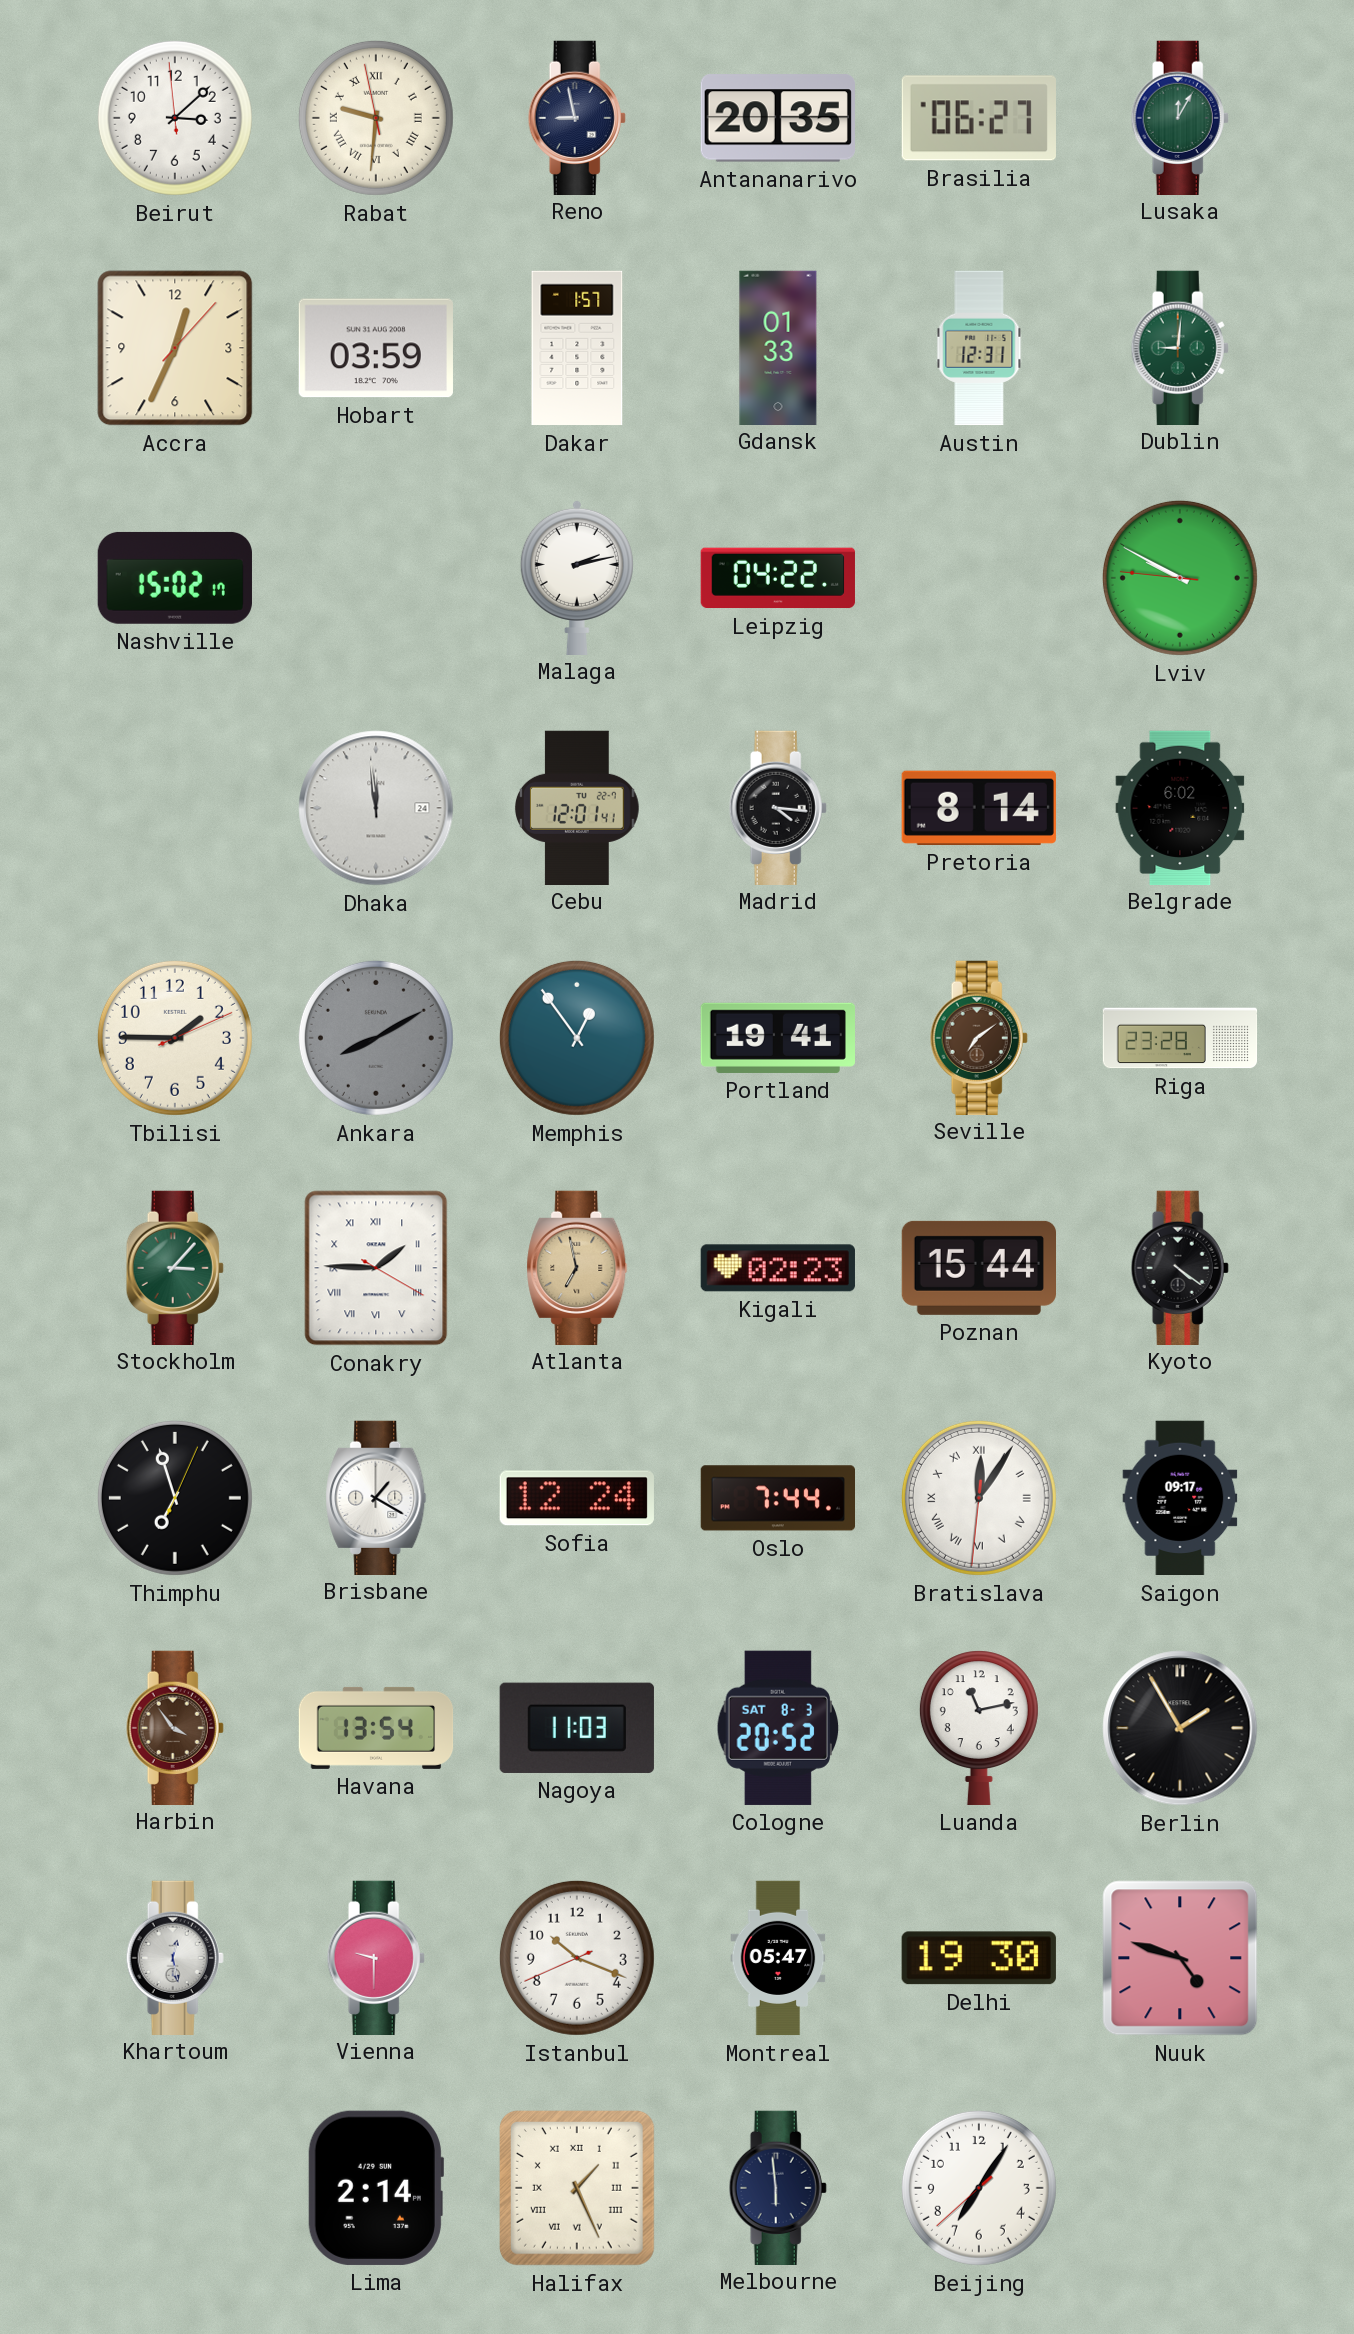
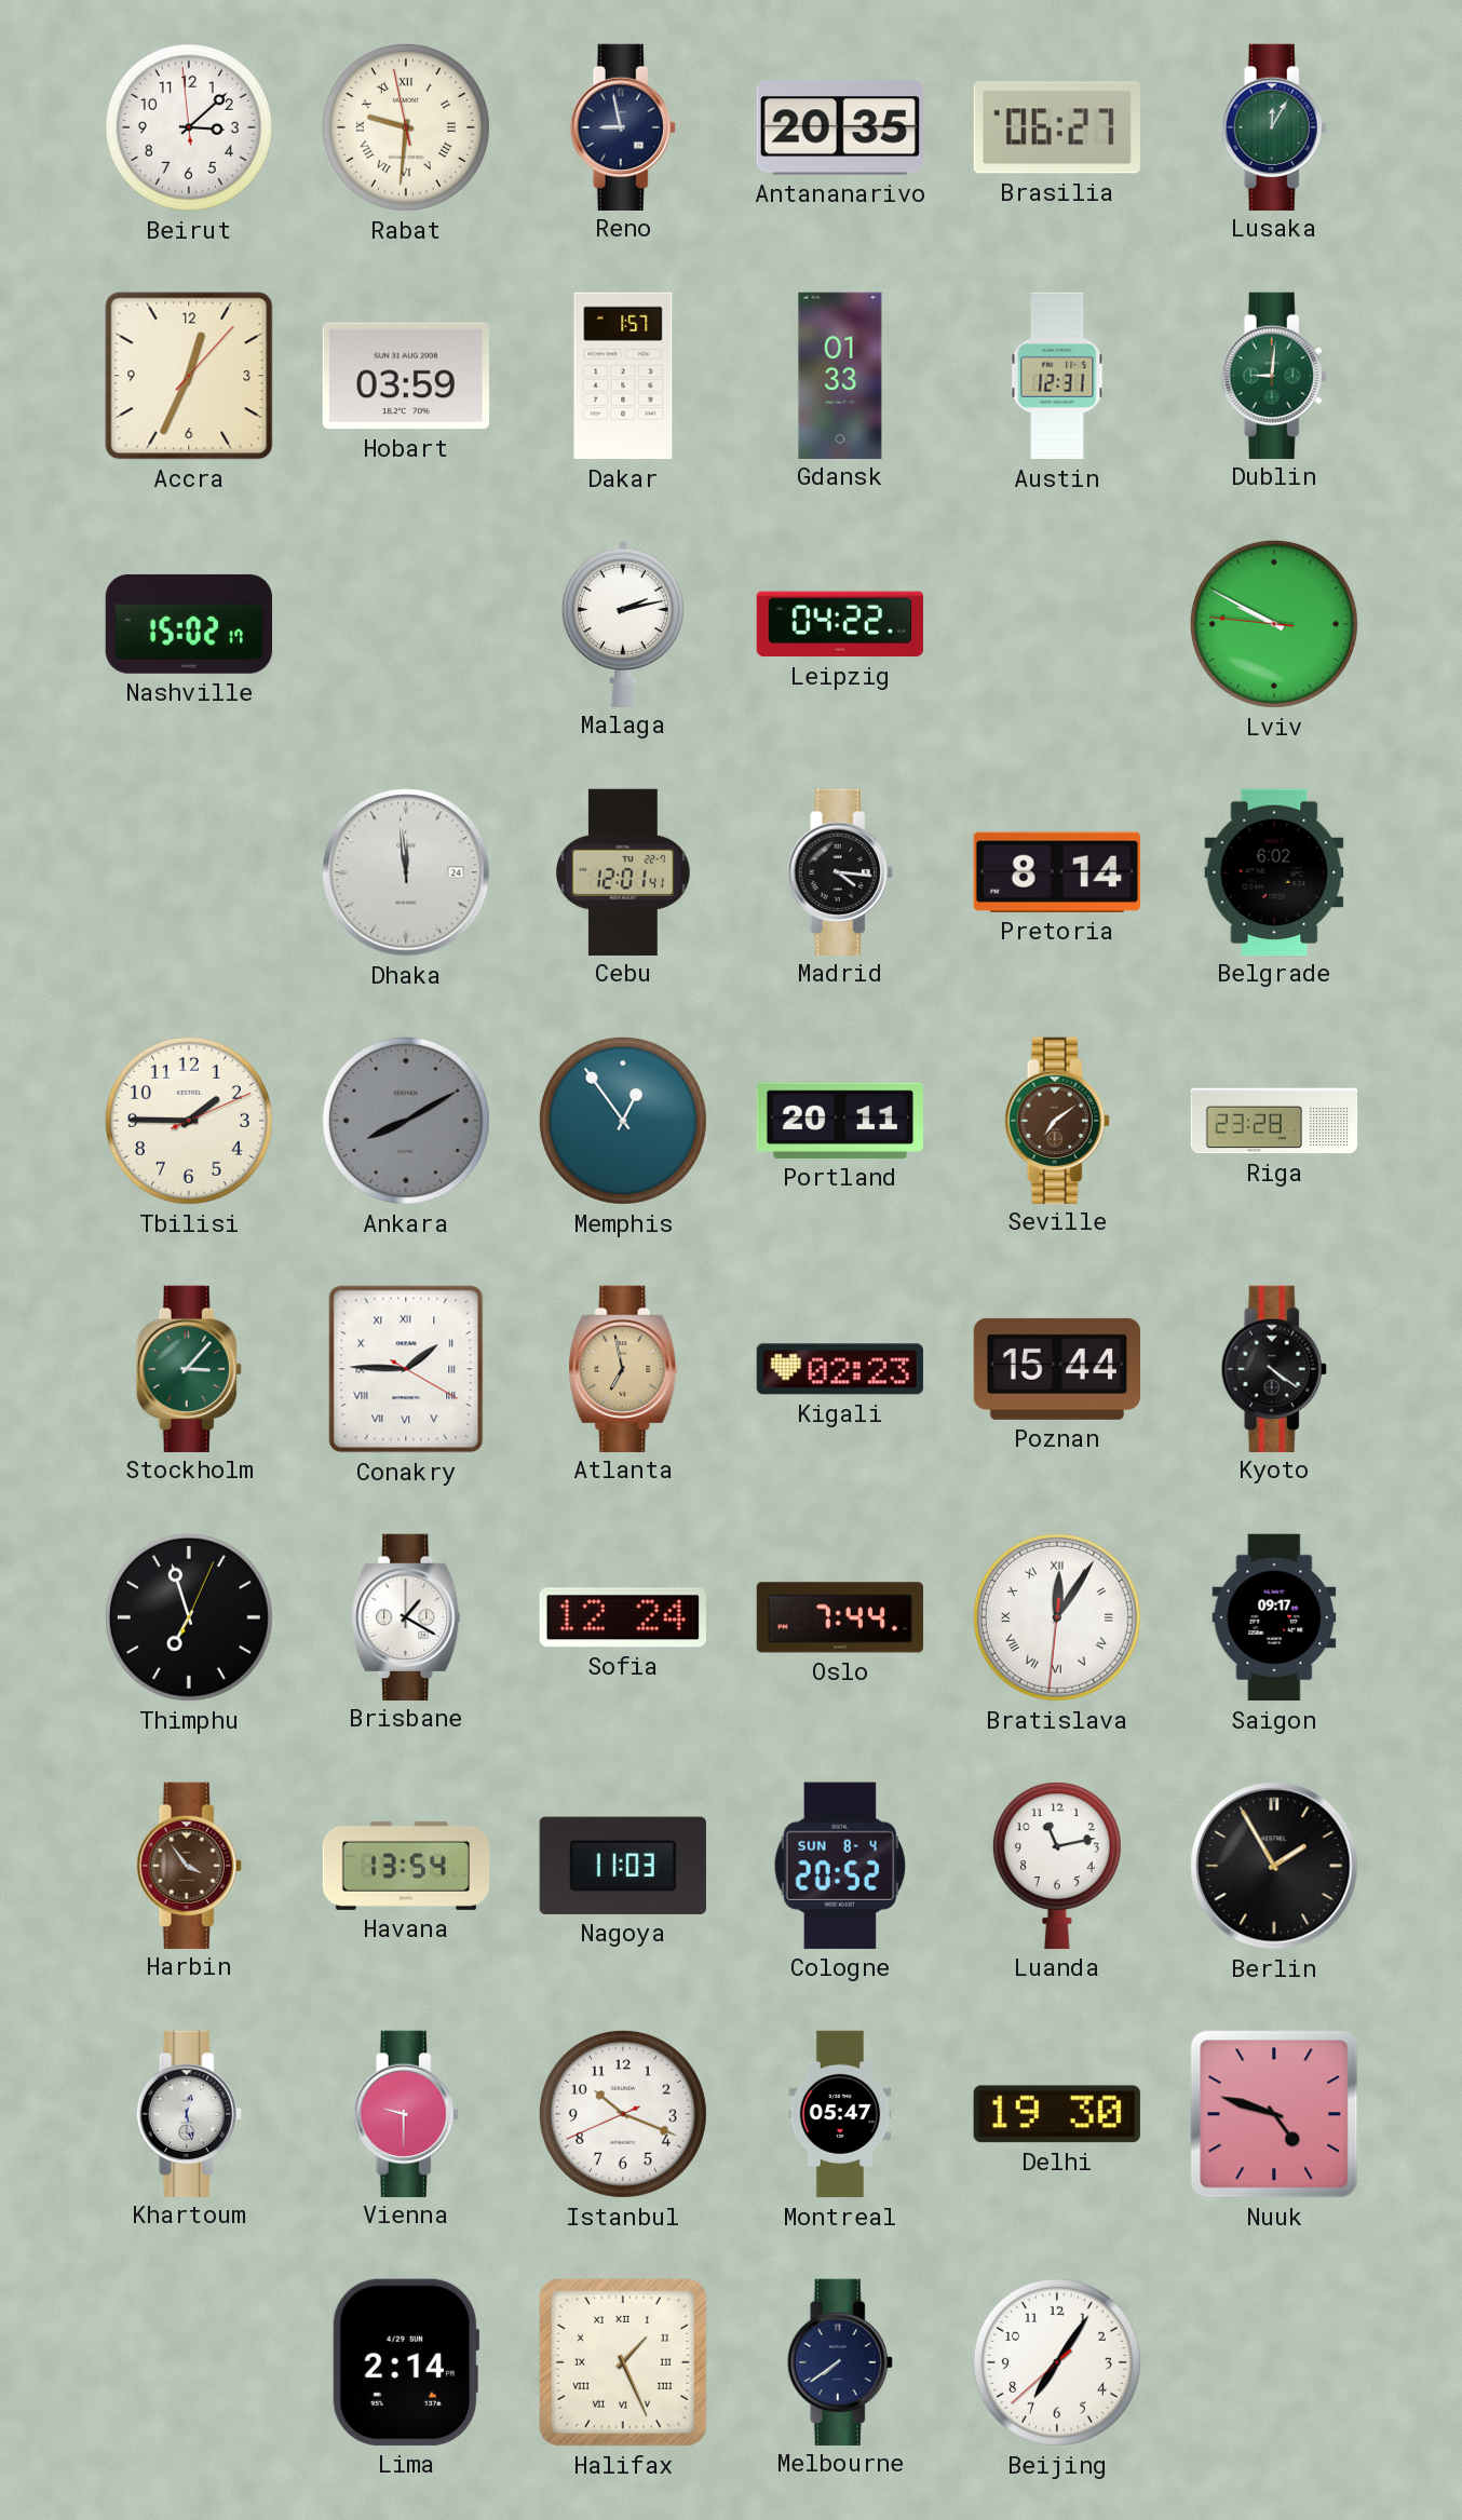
Portland: 19:41 -> 20:11
Cologne date: SAT 8-3 -> SUN 8-4
Melbourne: 5:59 -> 7:39
